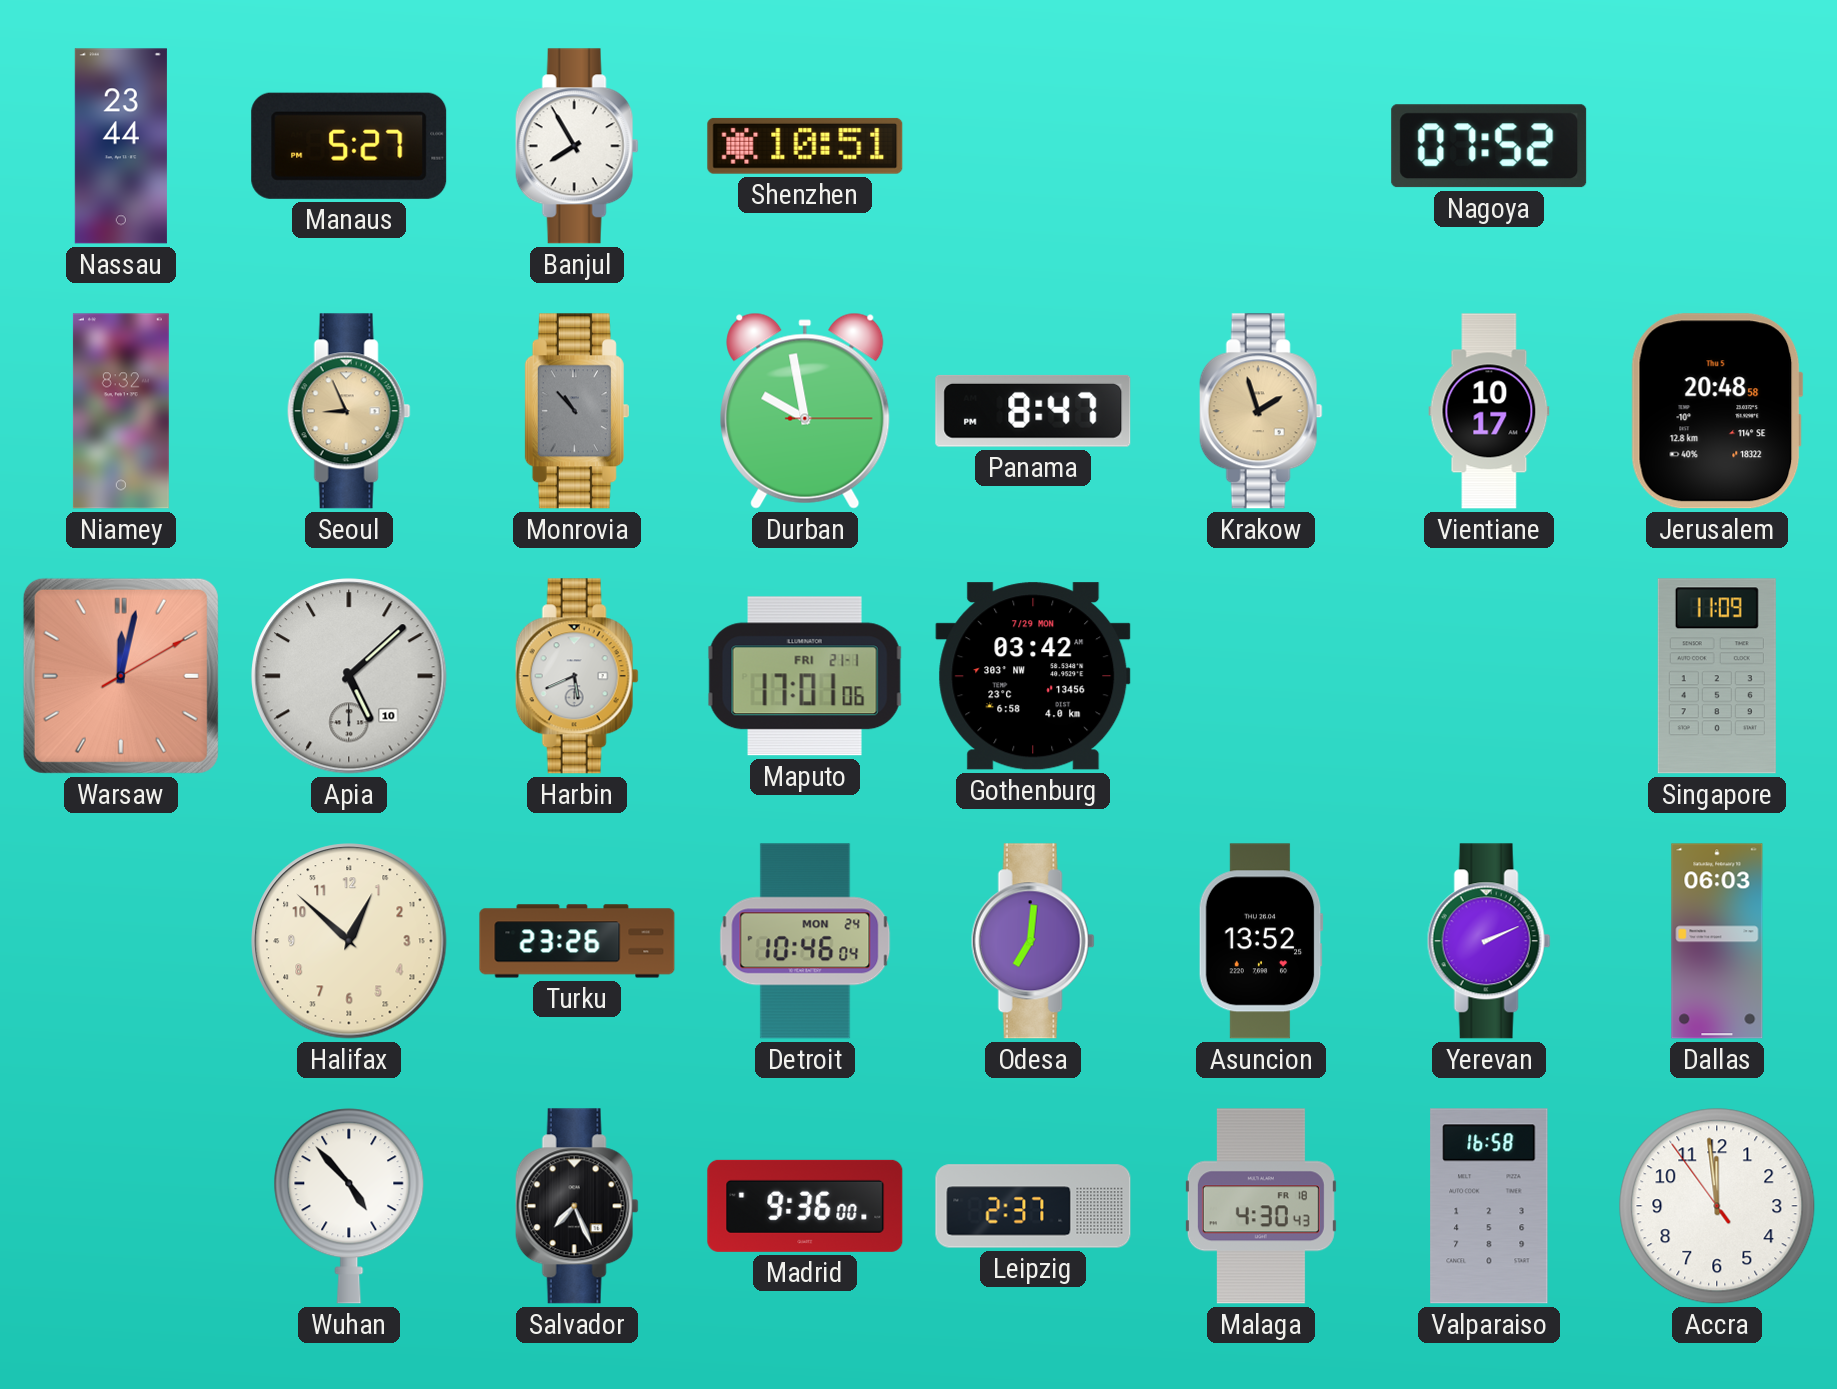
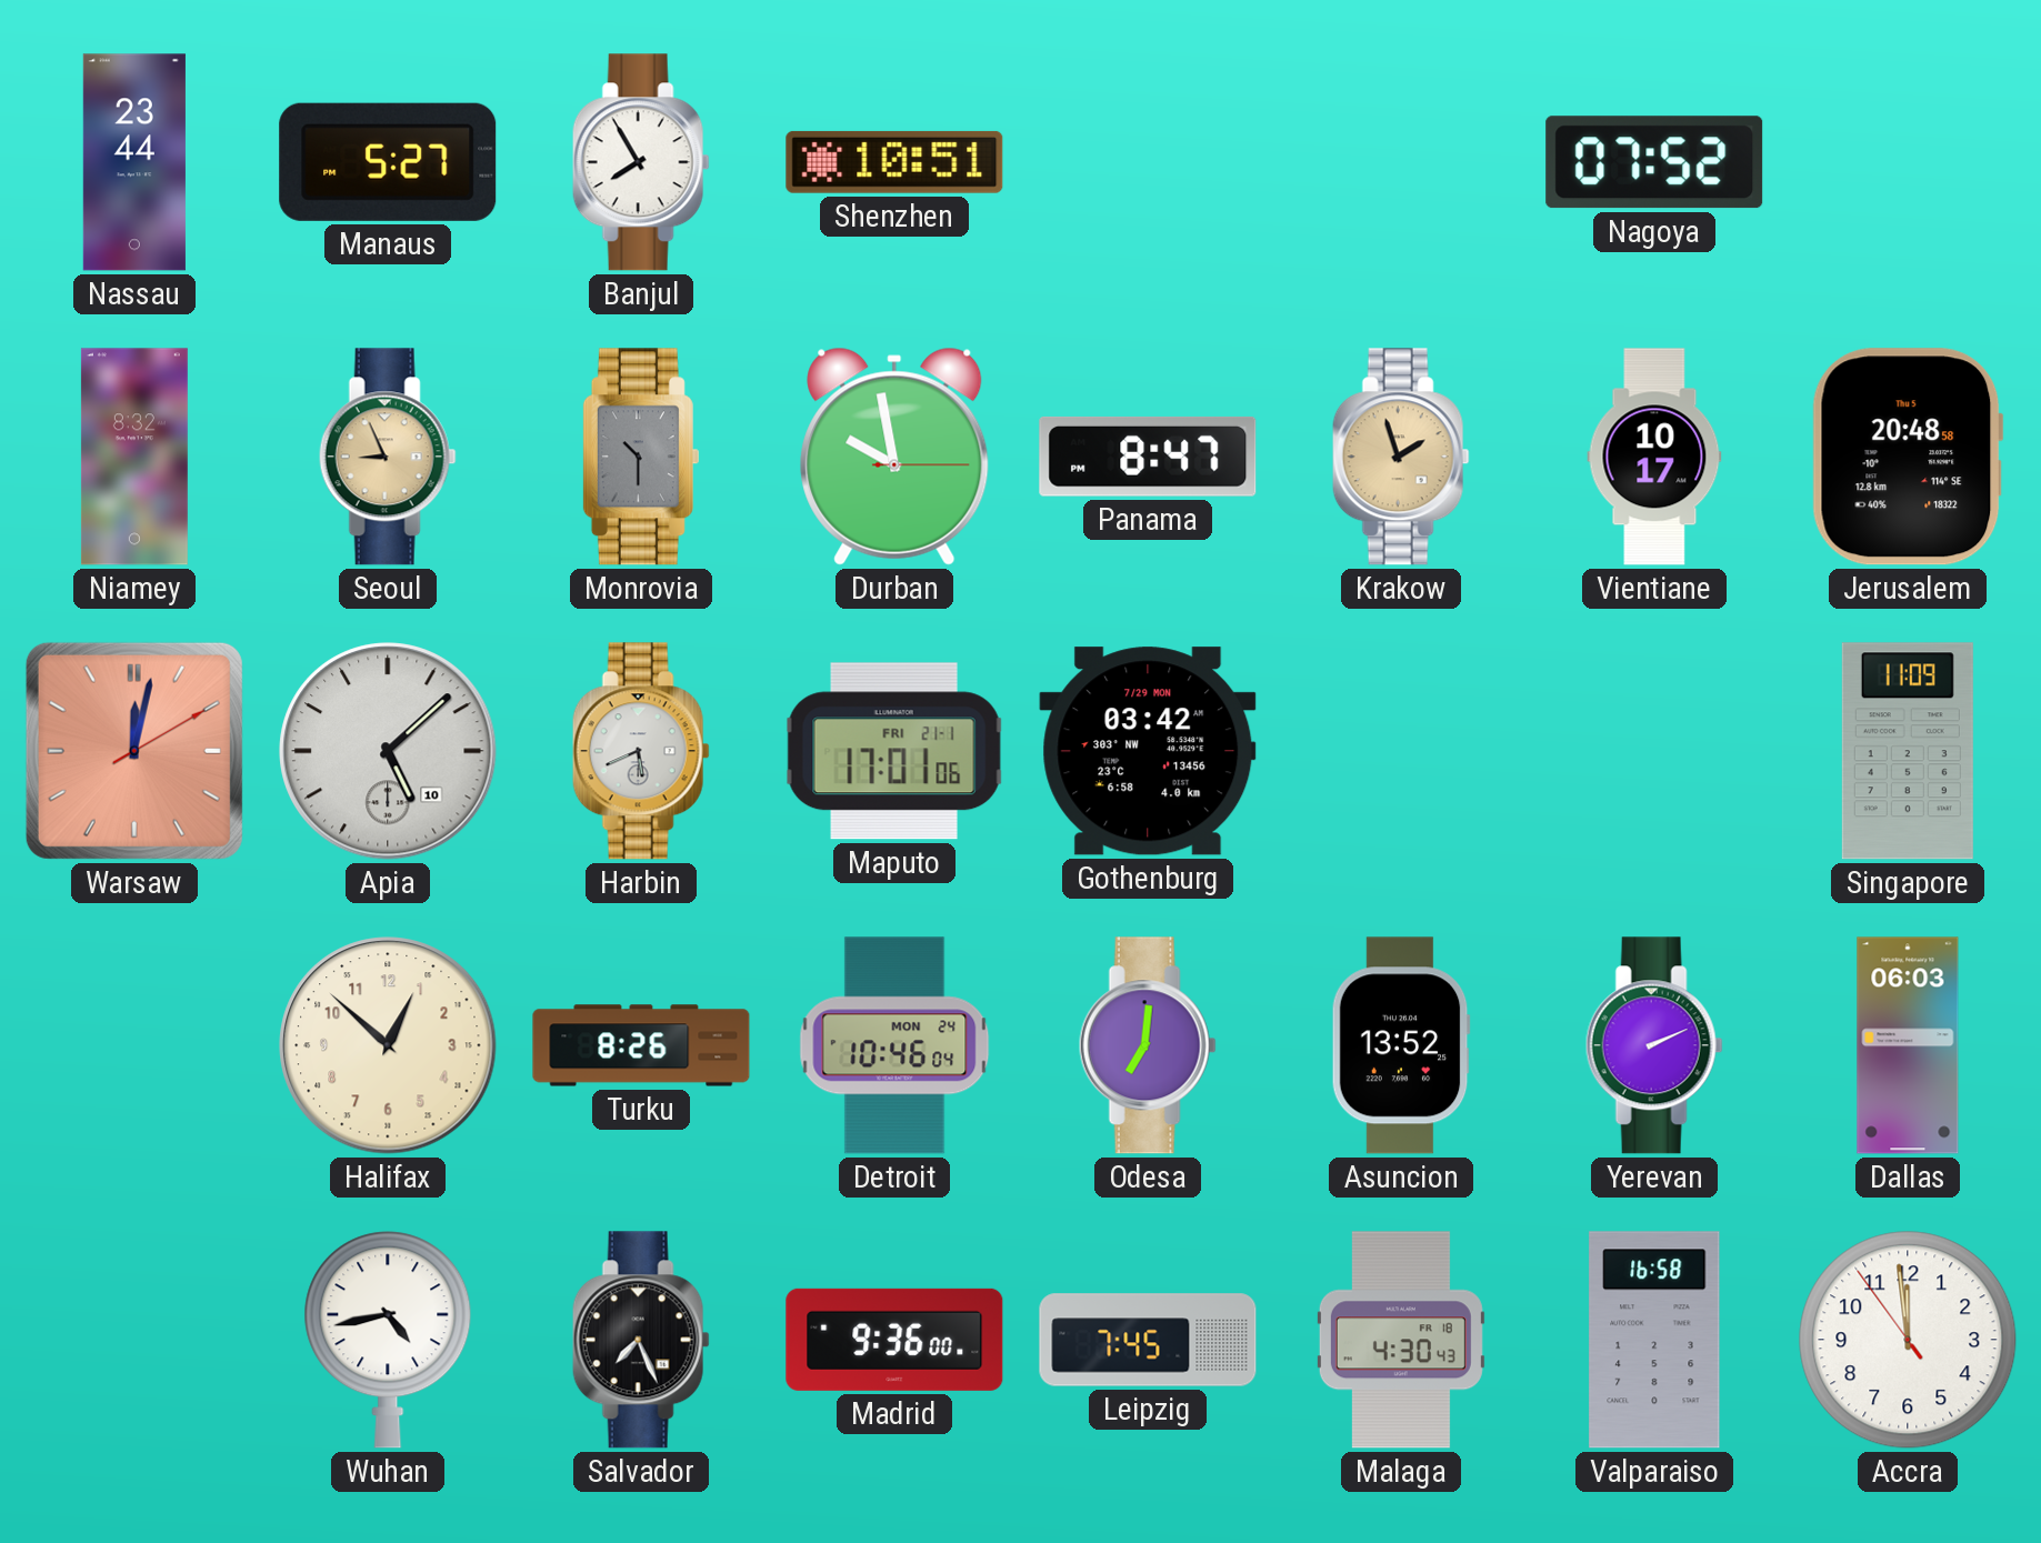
Monrovia: 10:53 -> 10:30
Turku: 23:26 -> 8:26
Wuhan: 4:53 -> 4:43
Leipzig: 2:37 -> 7:45
